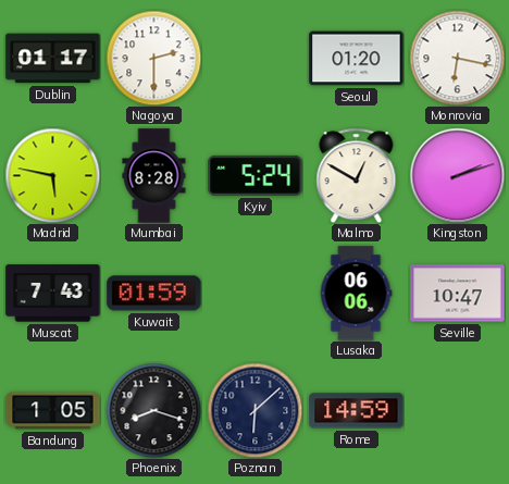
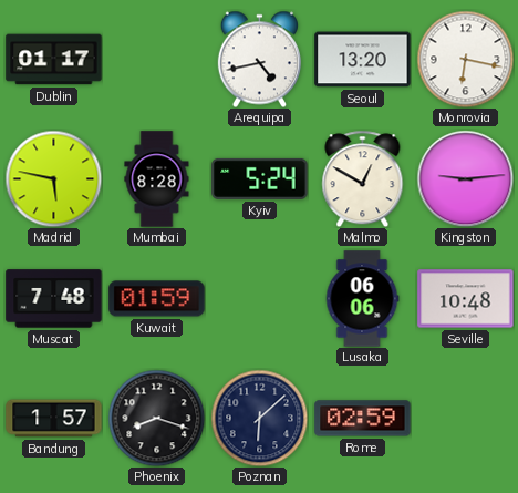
Nagoya: 2:30 -> none
Arequipa: none -> 4:43
Seoul: 01:20 -> 13:20
Kingston: 2:12 -> 9:14
Muscat: 7:43 -> 7:48
Seville: 10:47 -> 10:48
Bandung: 1:05 -> 1:57
Rome: 14:59 -> 02:59
